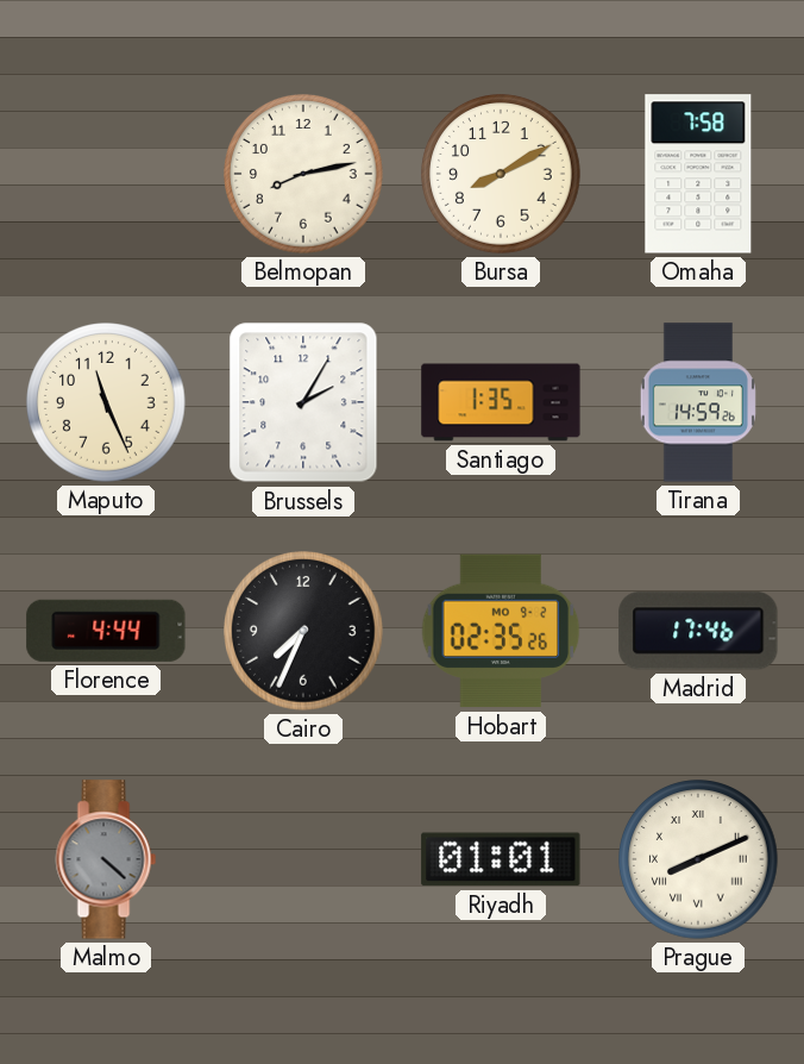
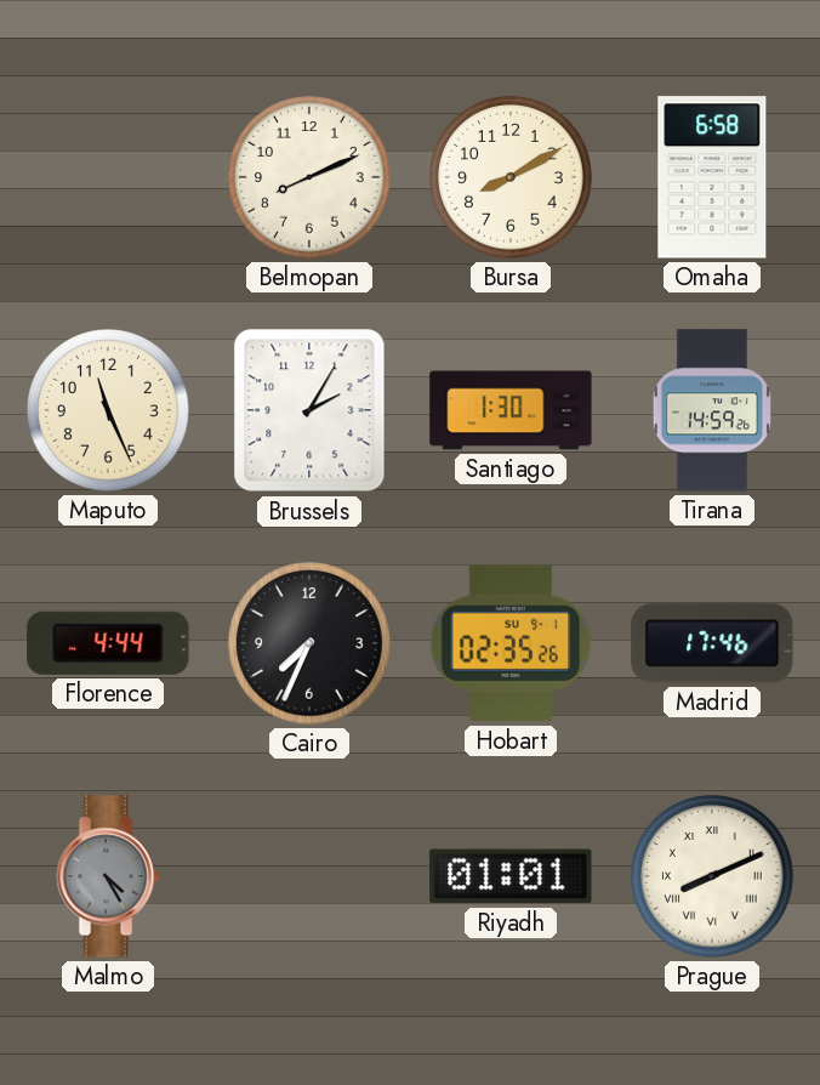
Belmopan: 8:13 -> 8:11
Omaha: 7:58 -> 6:58
Santiago: 1:35 -> 1:30
Hobart date: MO 9-2 -> SU 9-1
Malmo: 4:22 -> 4:25
